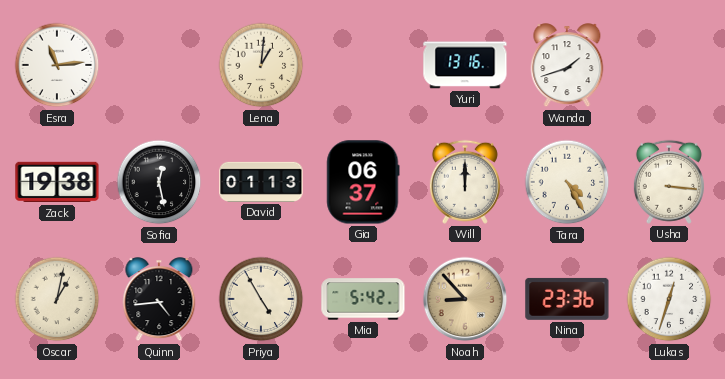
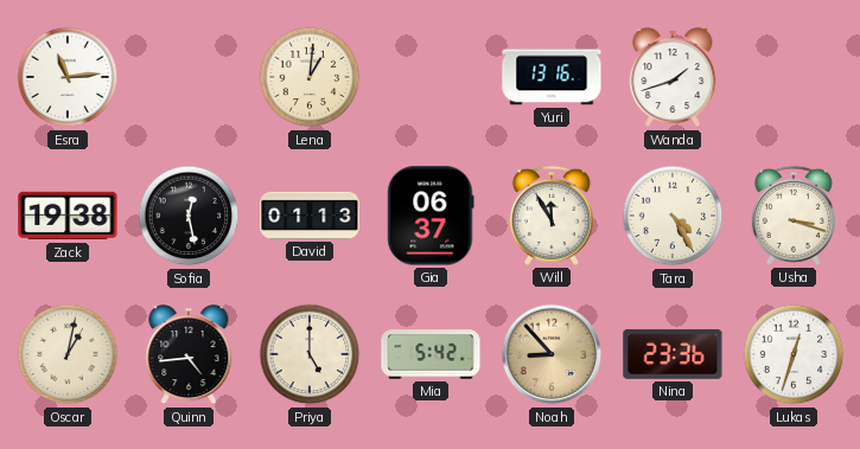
Will: 12:00 -> 11:55
Usha: 3:16 -> 3:18
Priya: 4:55 -> 5:00
